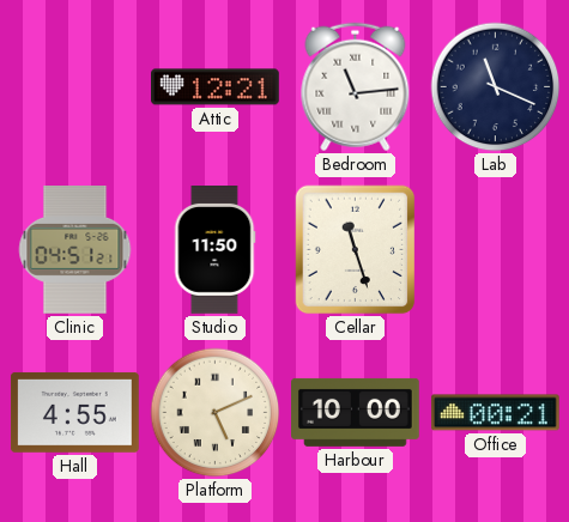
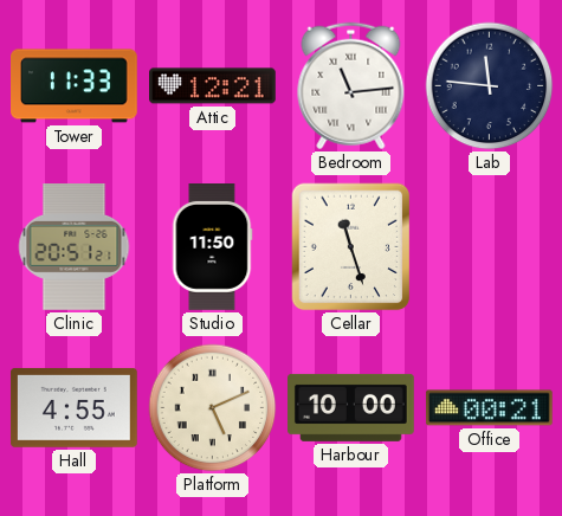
Tower: none -> 11:33
Lab: 11:19 -> 11:46
Clinic: 04:51 -> 20:51
